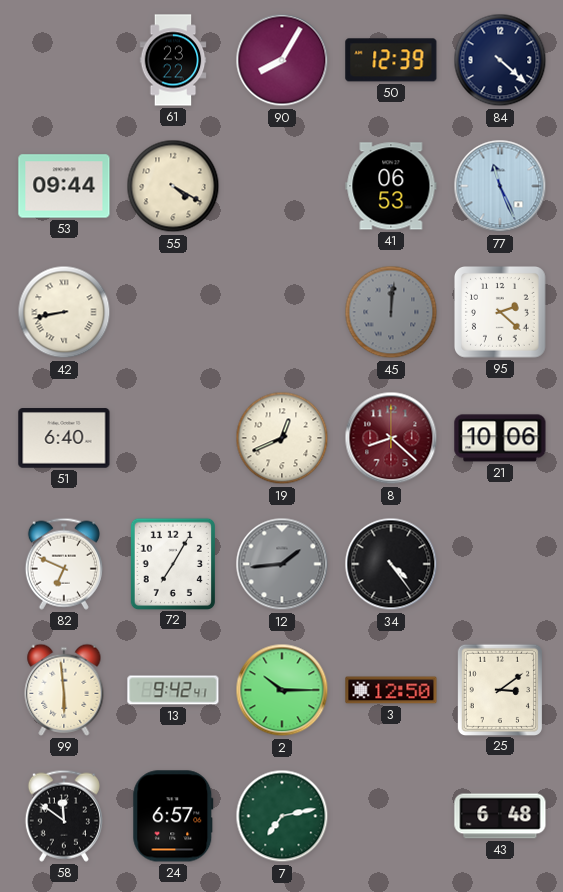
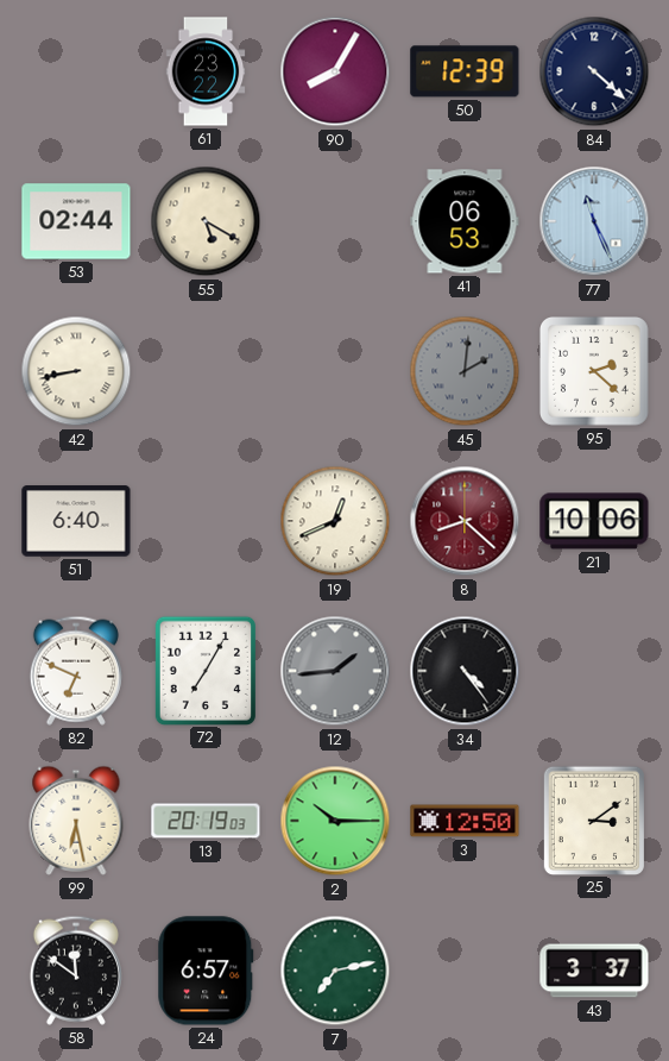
53: 09:44 -> 02:44
55: 4:20 -> 5:20
45: 12:01 -> 2:01
99: 5:59 -> 6:28
13: 9:42 -> 20:19
43: 6:48 -> 3:37
